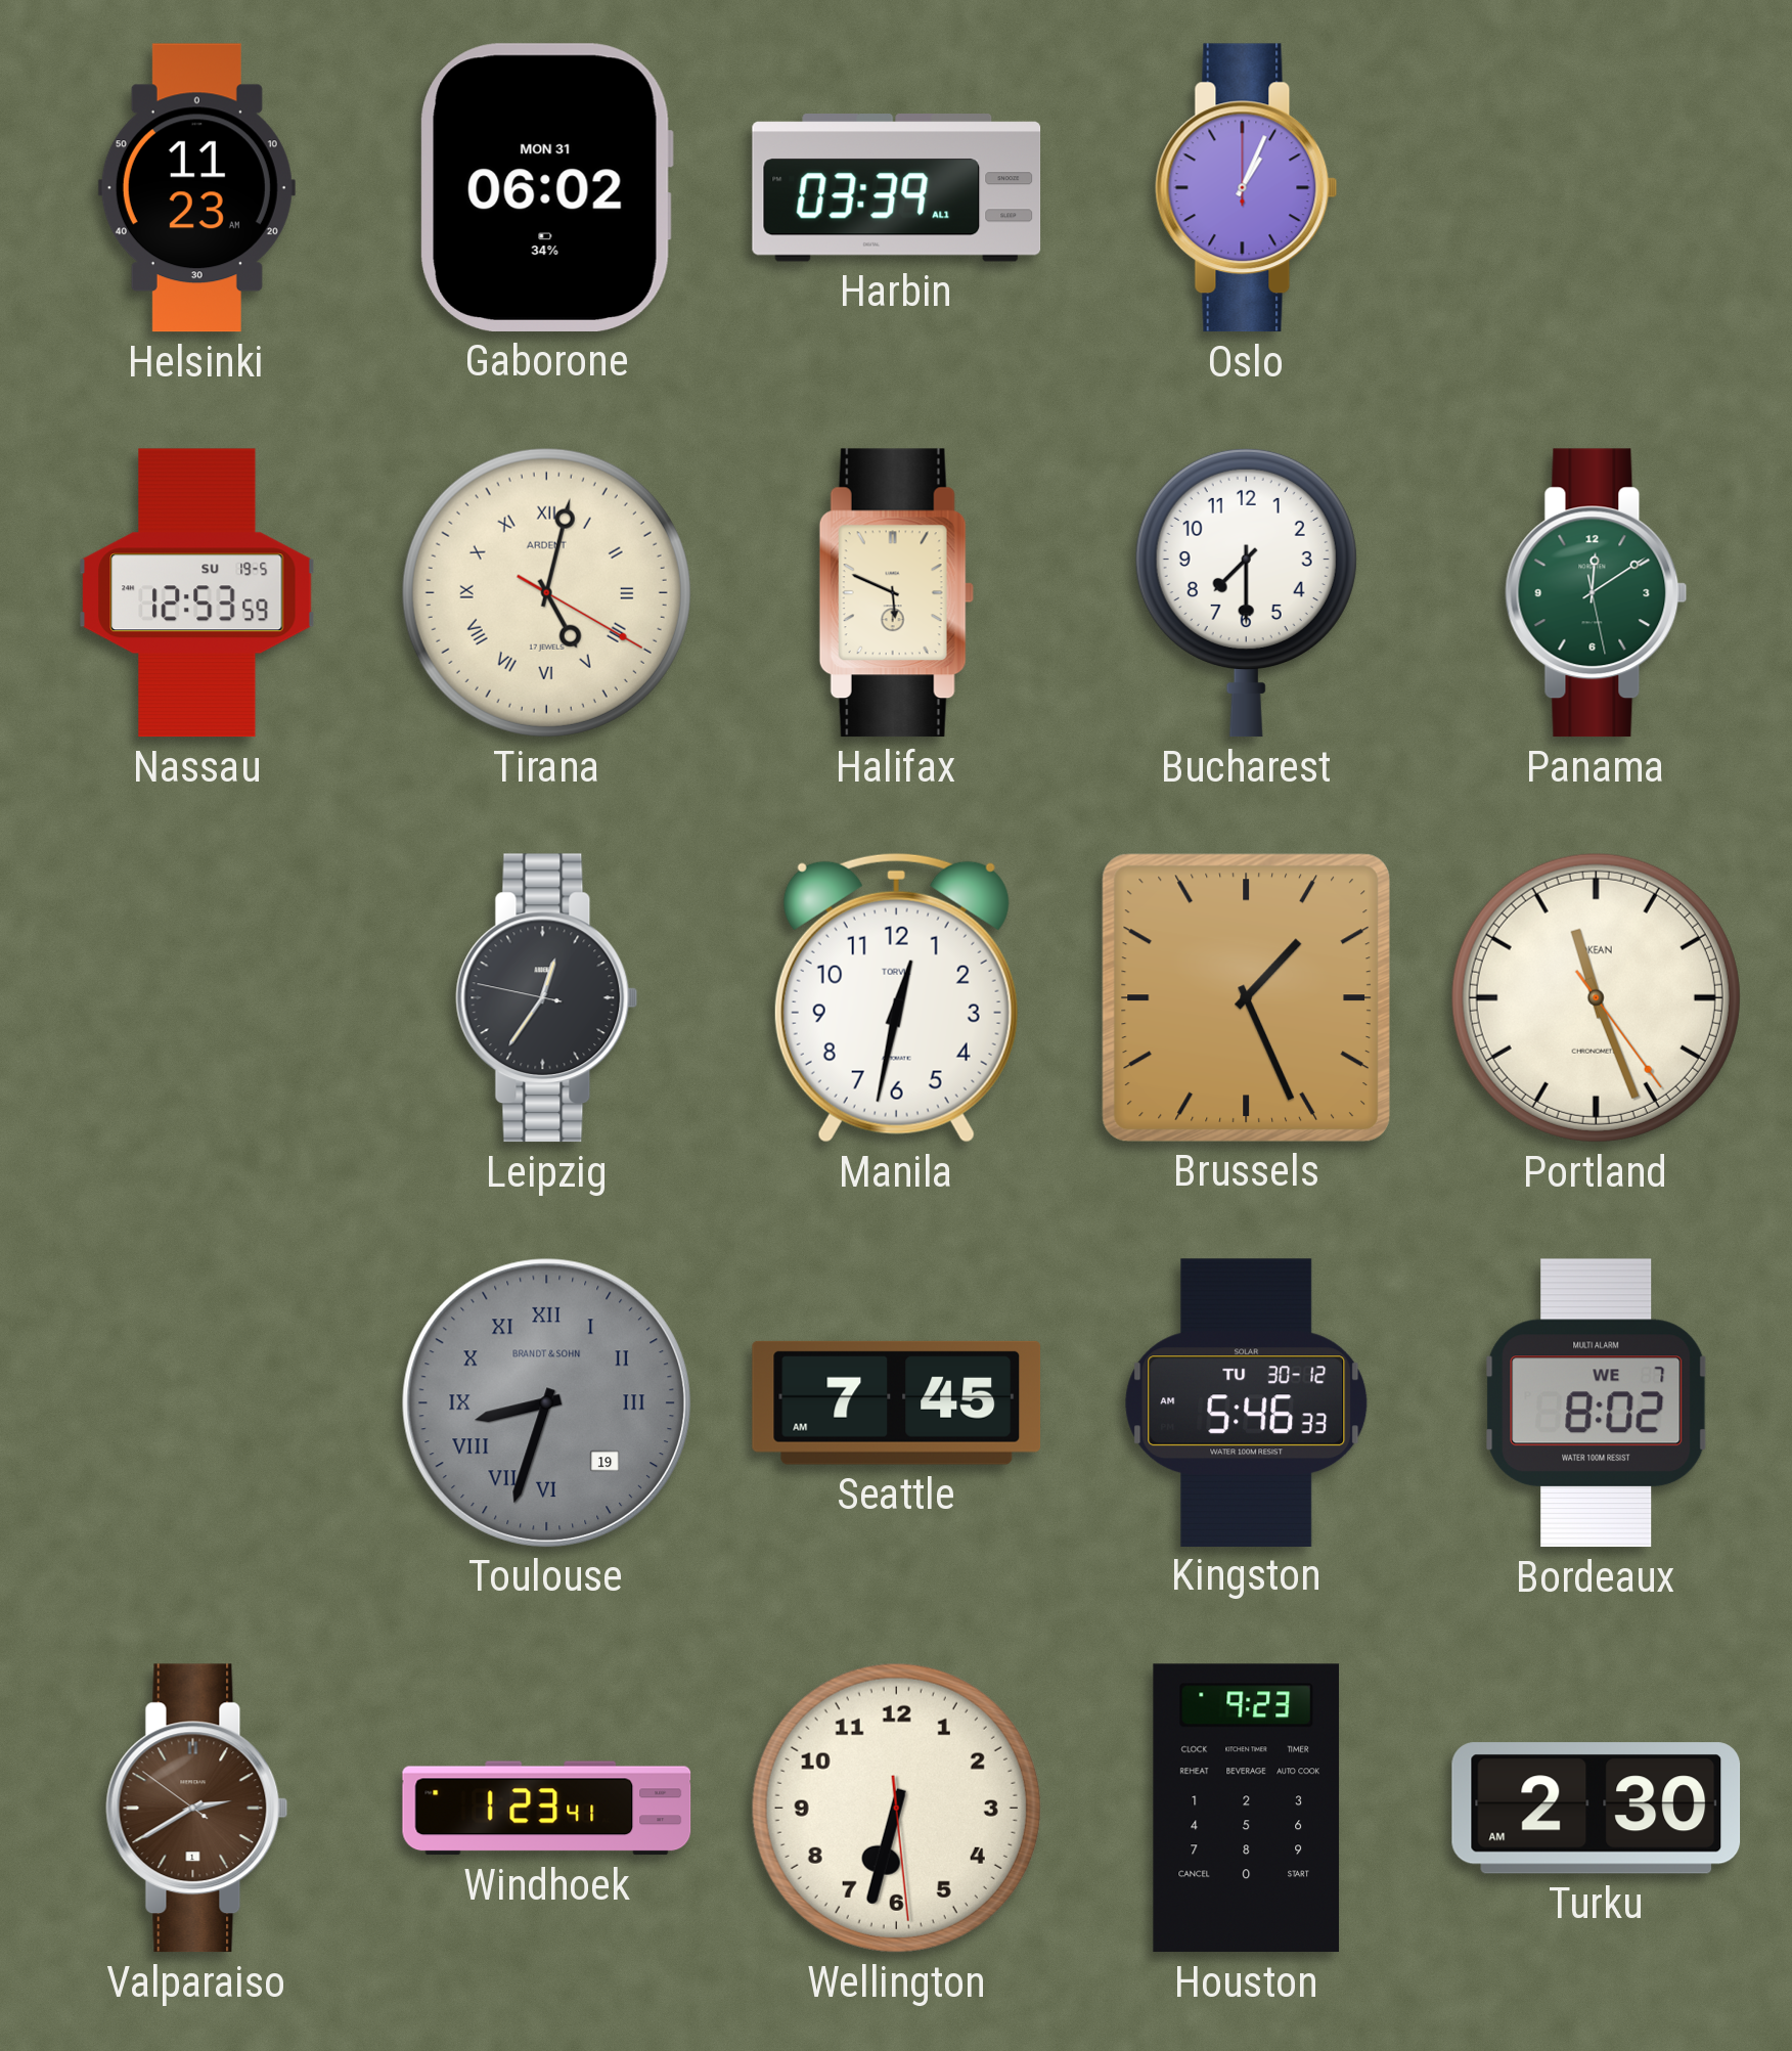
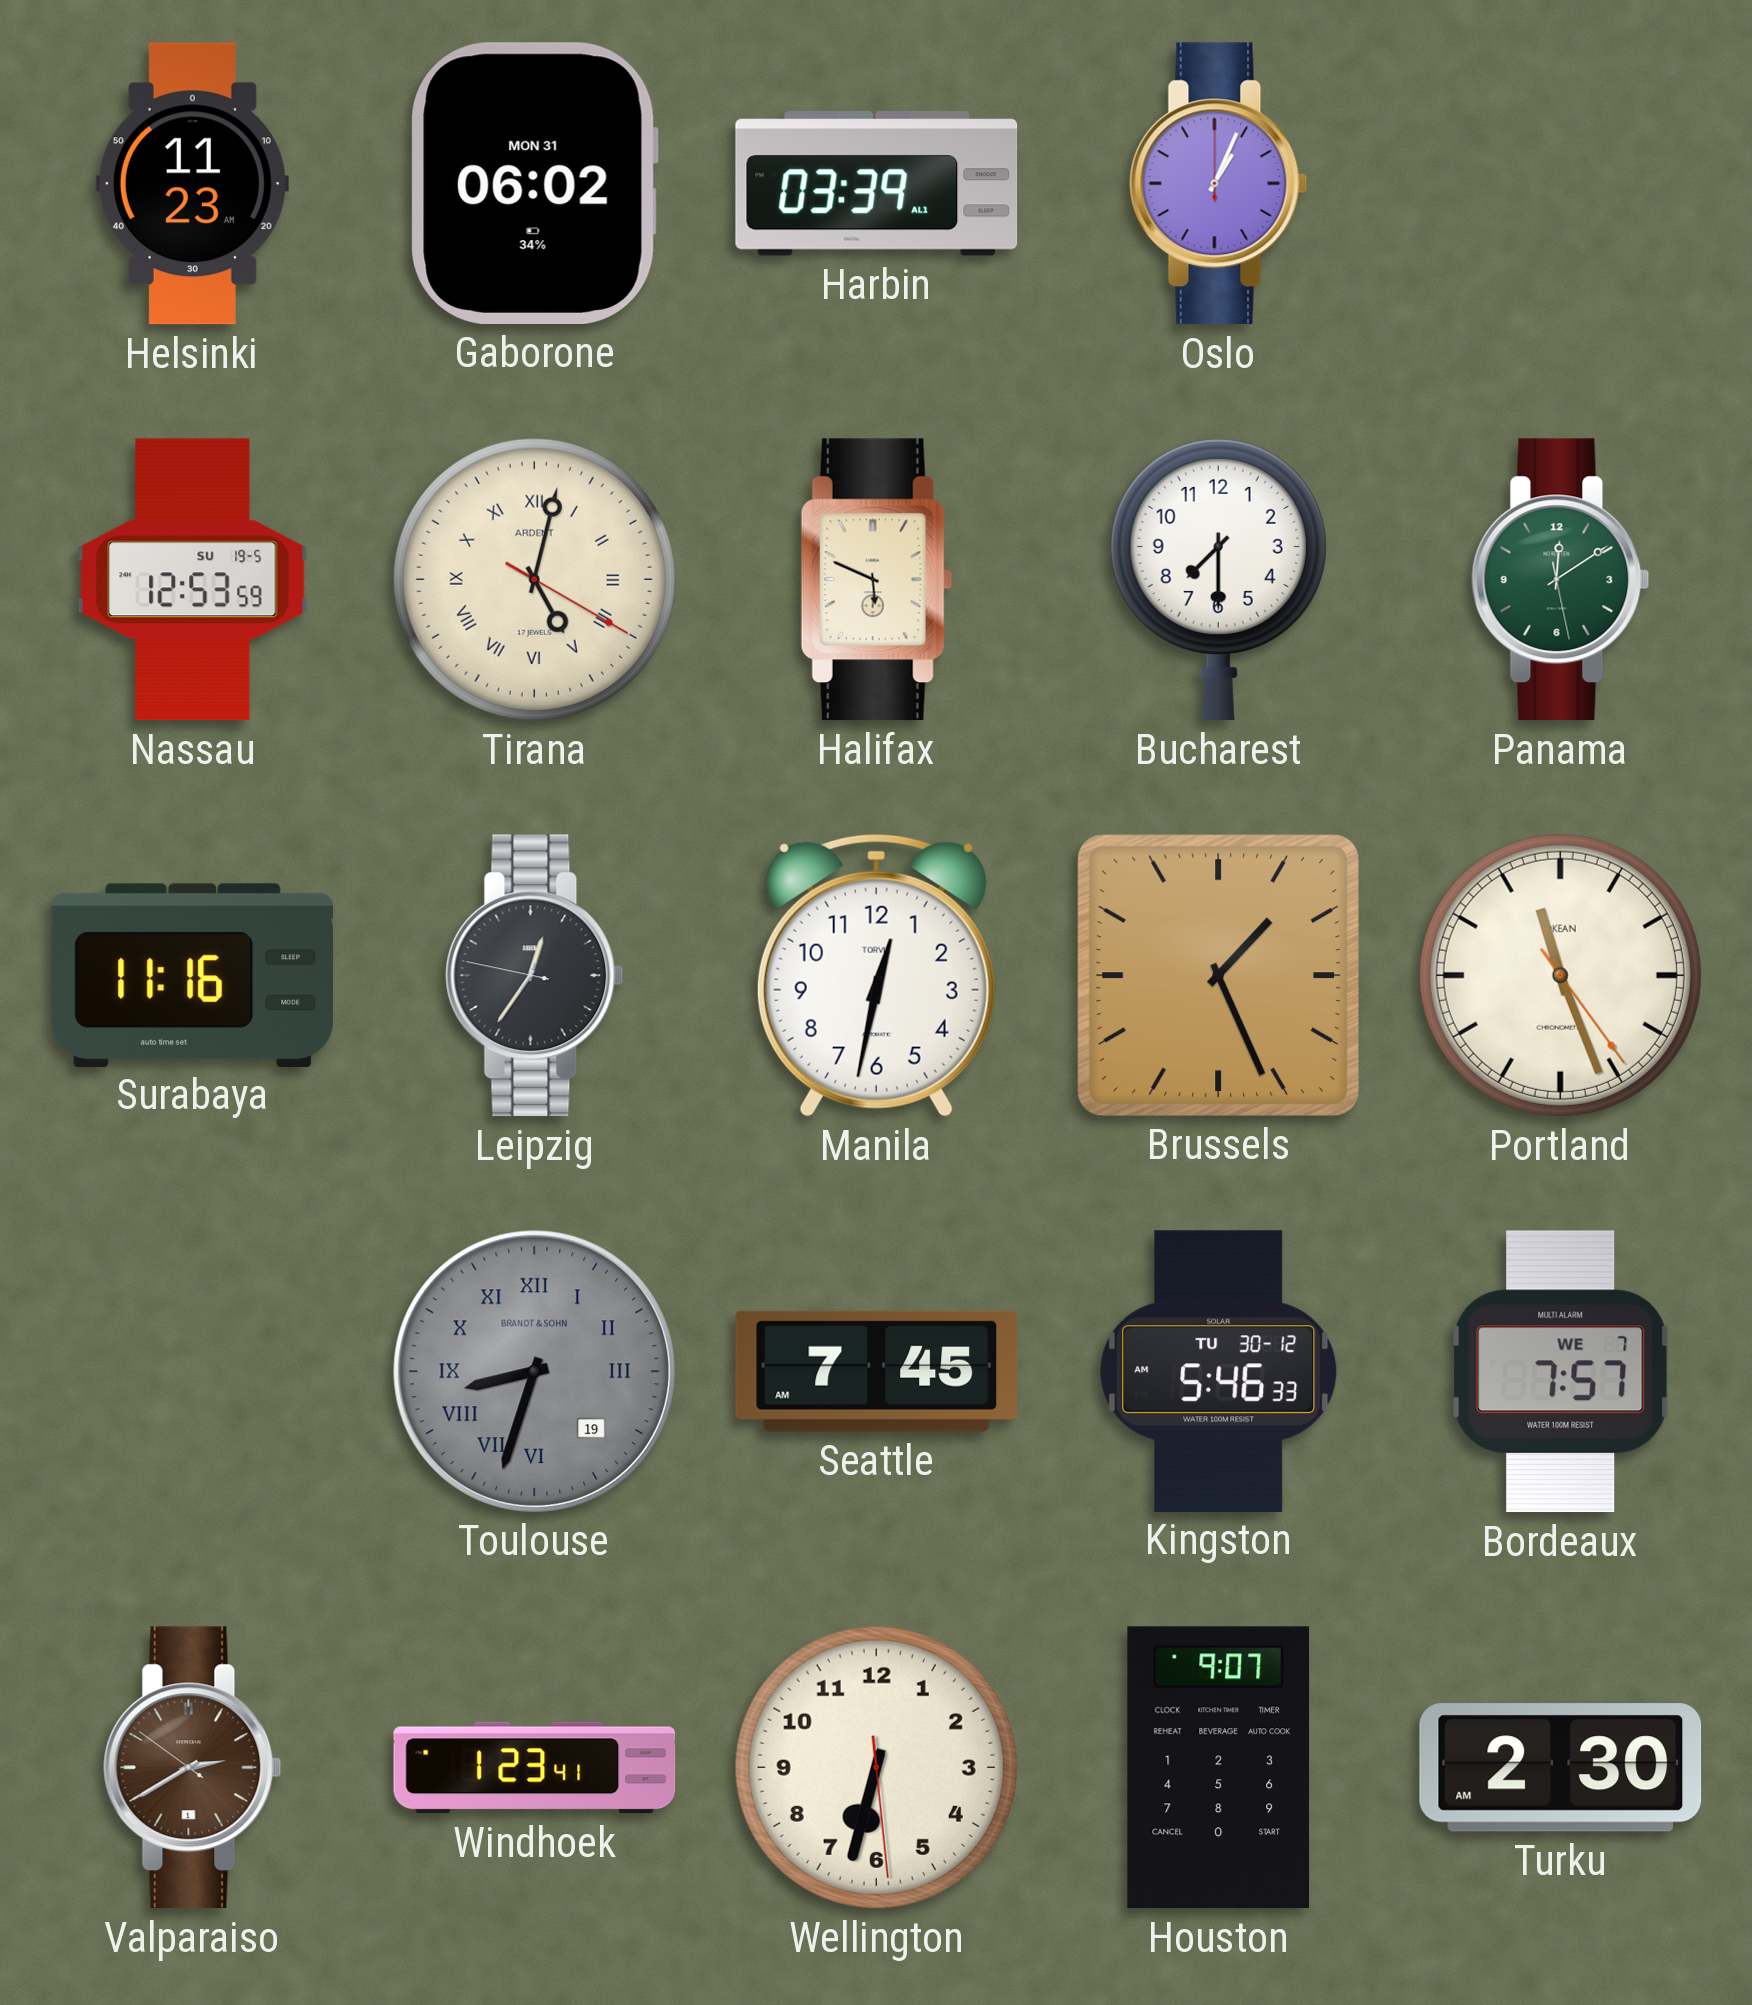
Surabaya: none -> 11:16
Bordeaux: 8:02 -> 7:57
Houston: 9:23 -> 9:07
